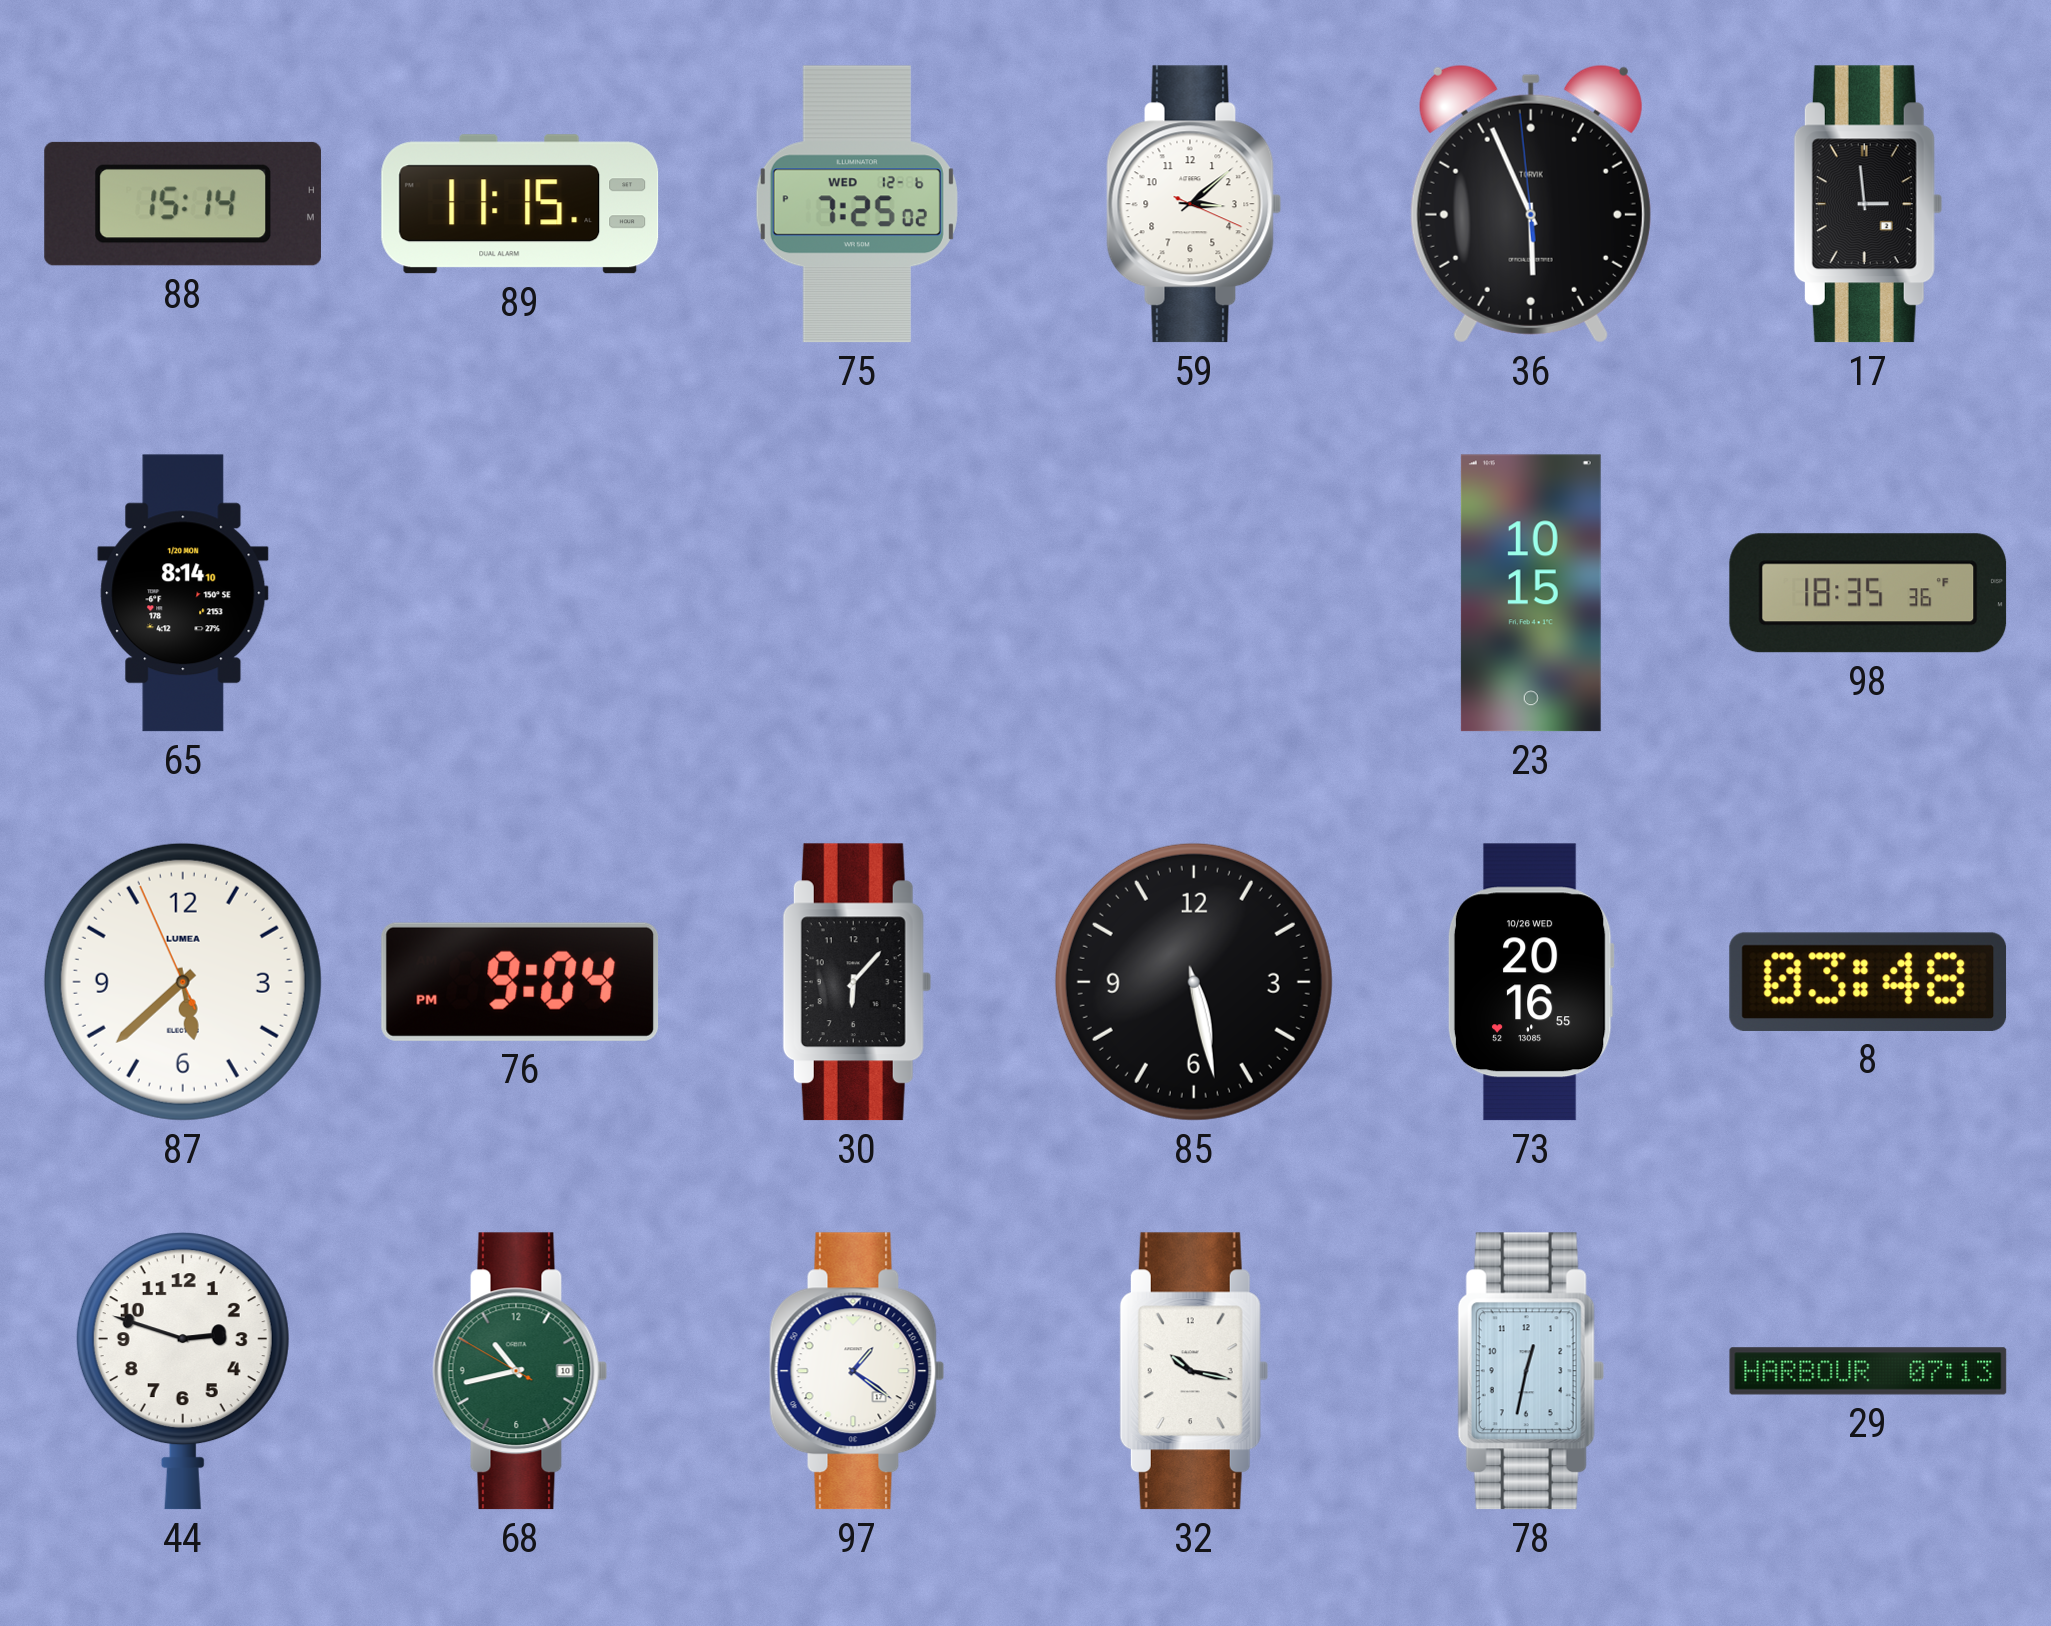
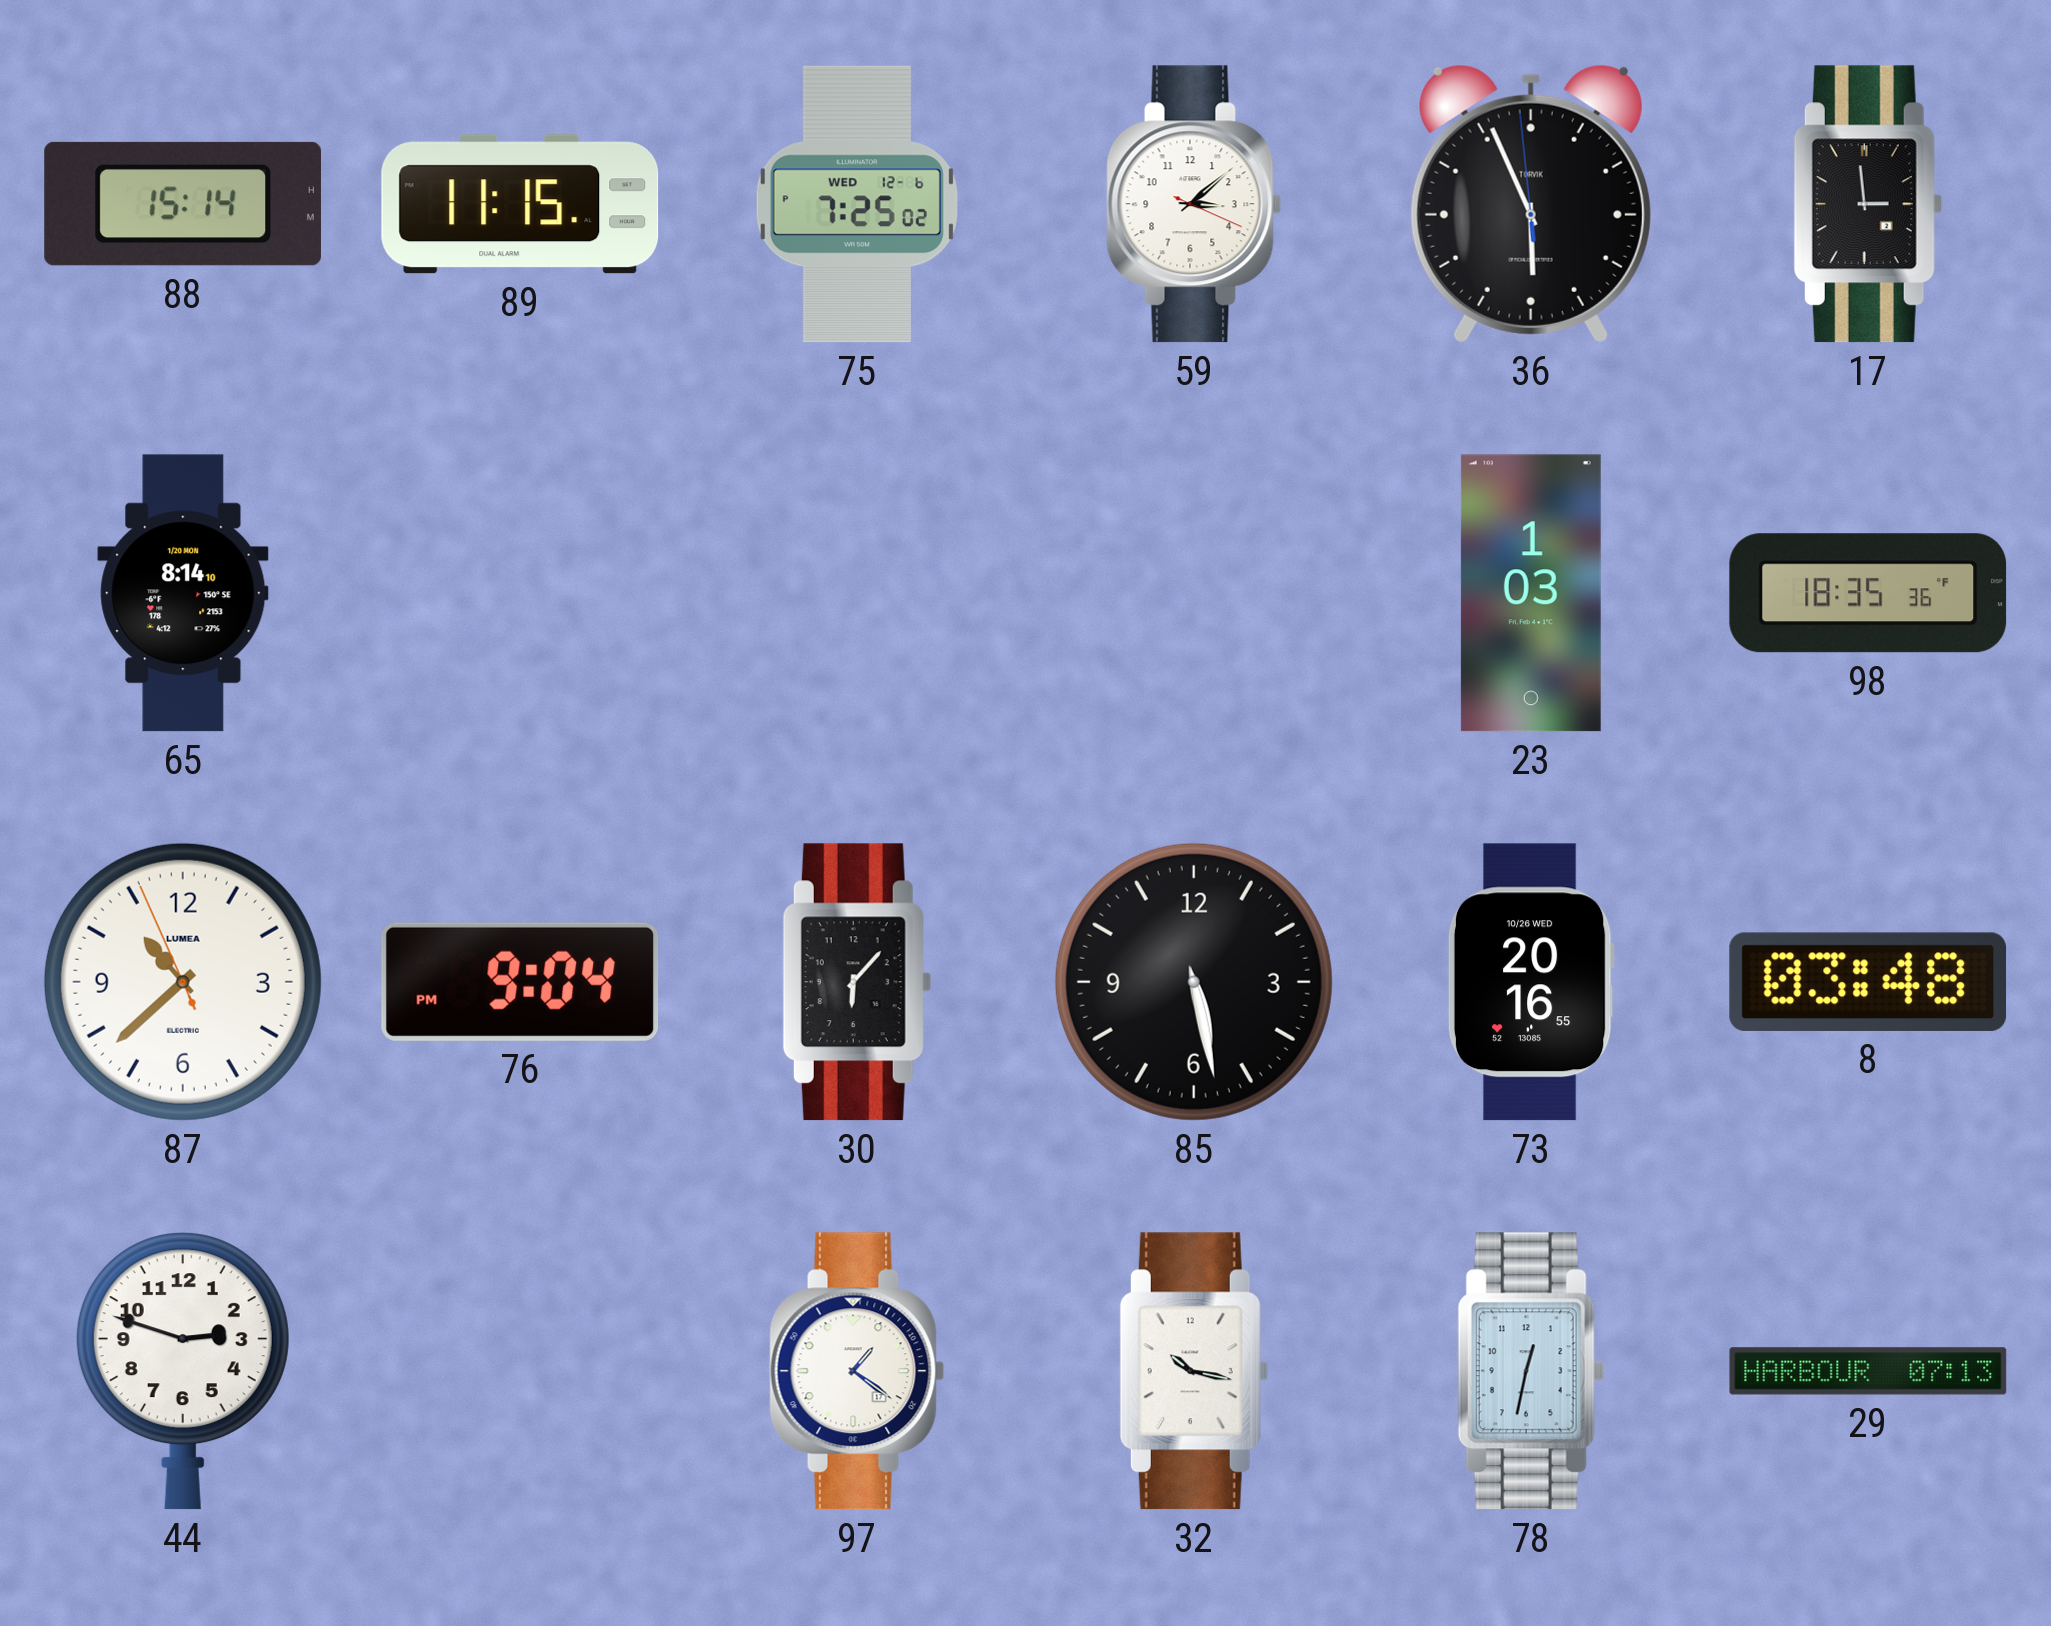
23: 10:15 -> 1:03
87: 5:37 -> 10:37
68: 10:42 -> none
